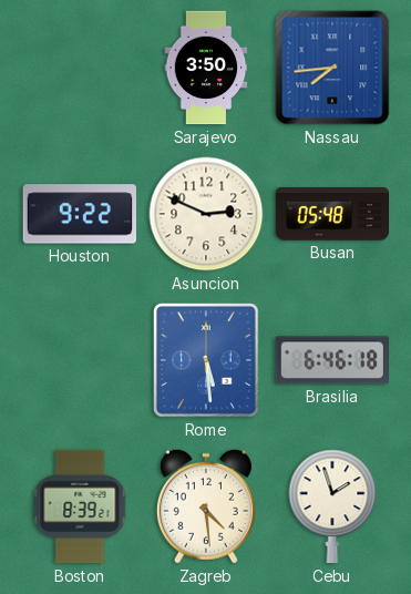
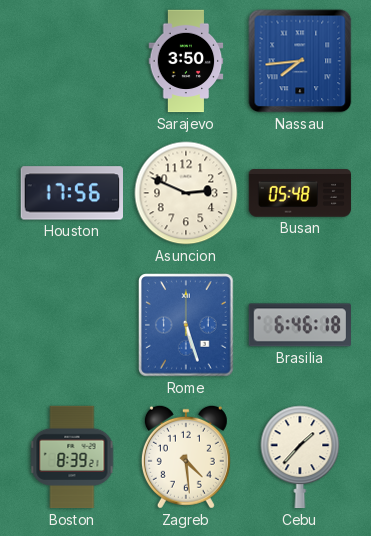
Houston: 9:22 -> 17:56
Rome: 5:29 -> 5:27
Cebu: 1:57 -> 1:37
